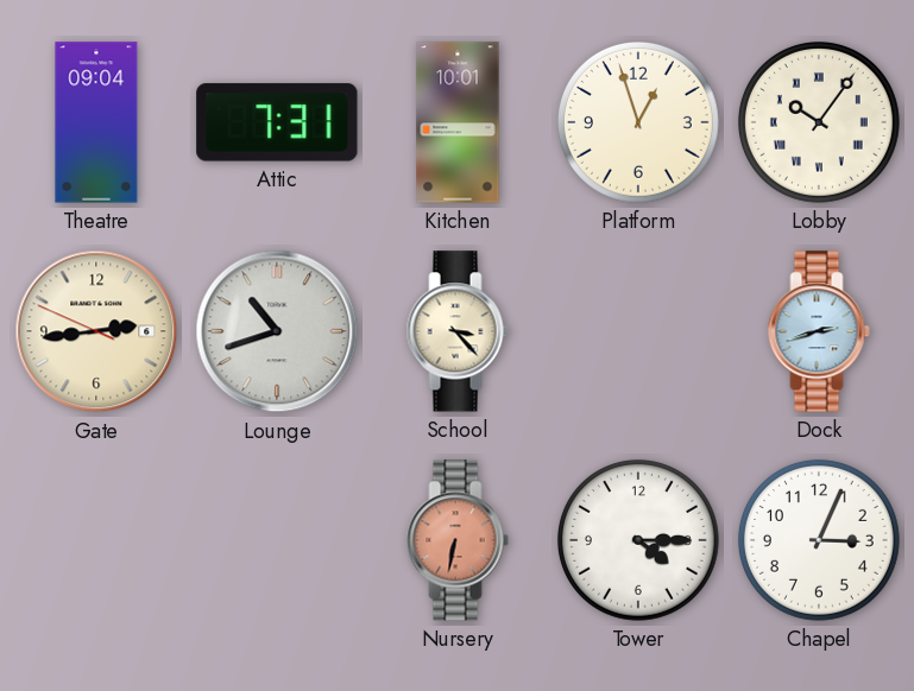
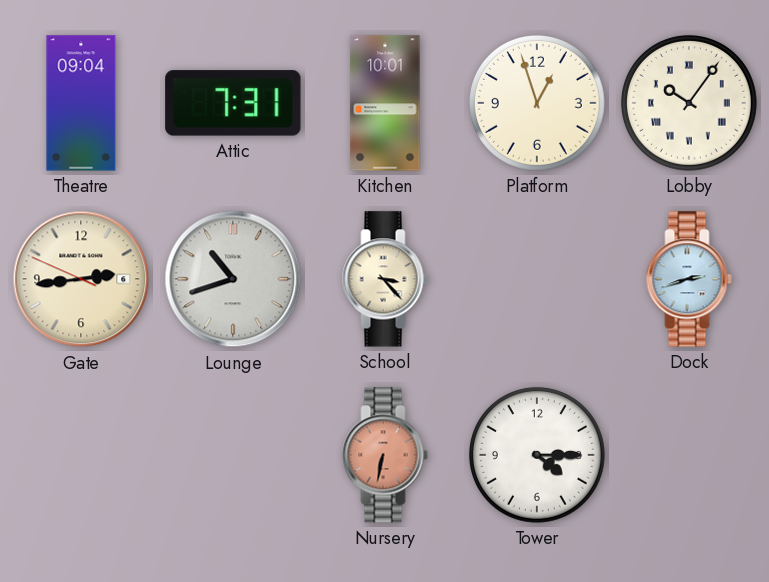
Chapel: 3:04 -> none
